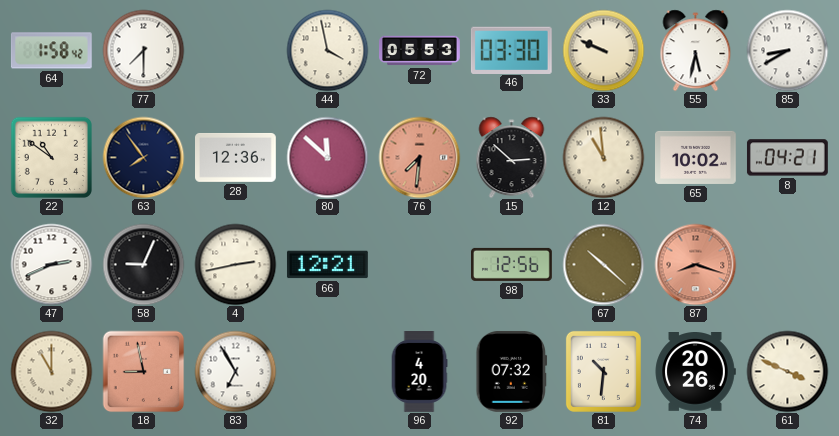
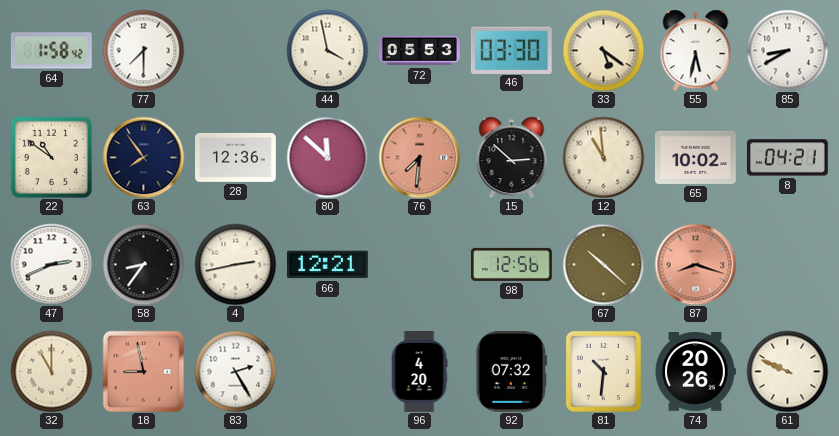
33: 9:49 -> 5:21
58: 9:04 -> 8:36
83: 6:55 -> 2:25
61: 3:49 -> 9:49
